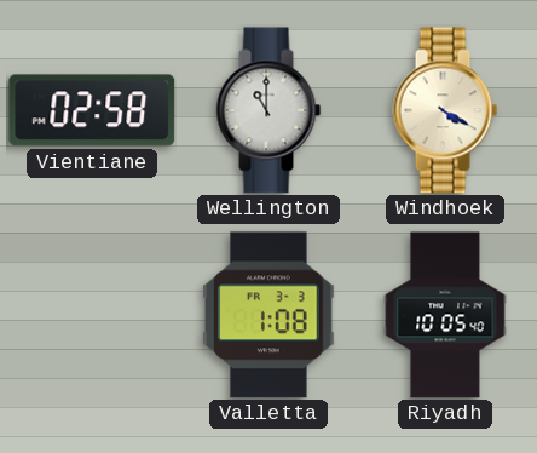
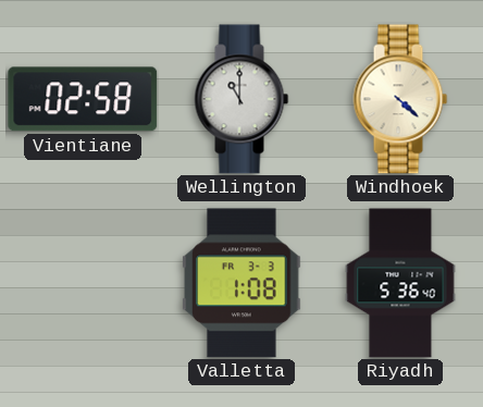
Windhoek: 4:20 -> 4:22
Riyadh: 10:05 -> 5:36
